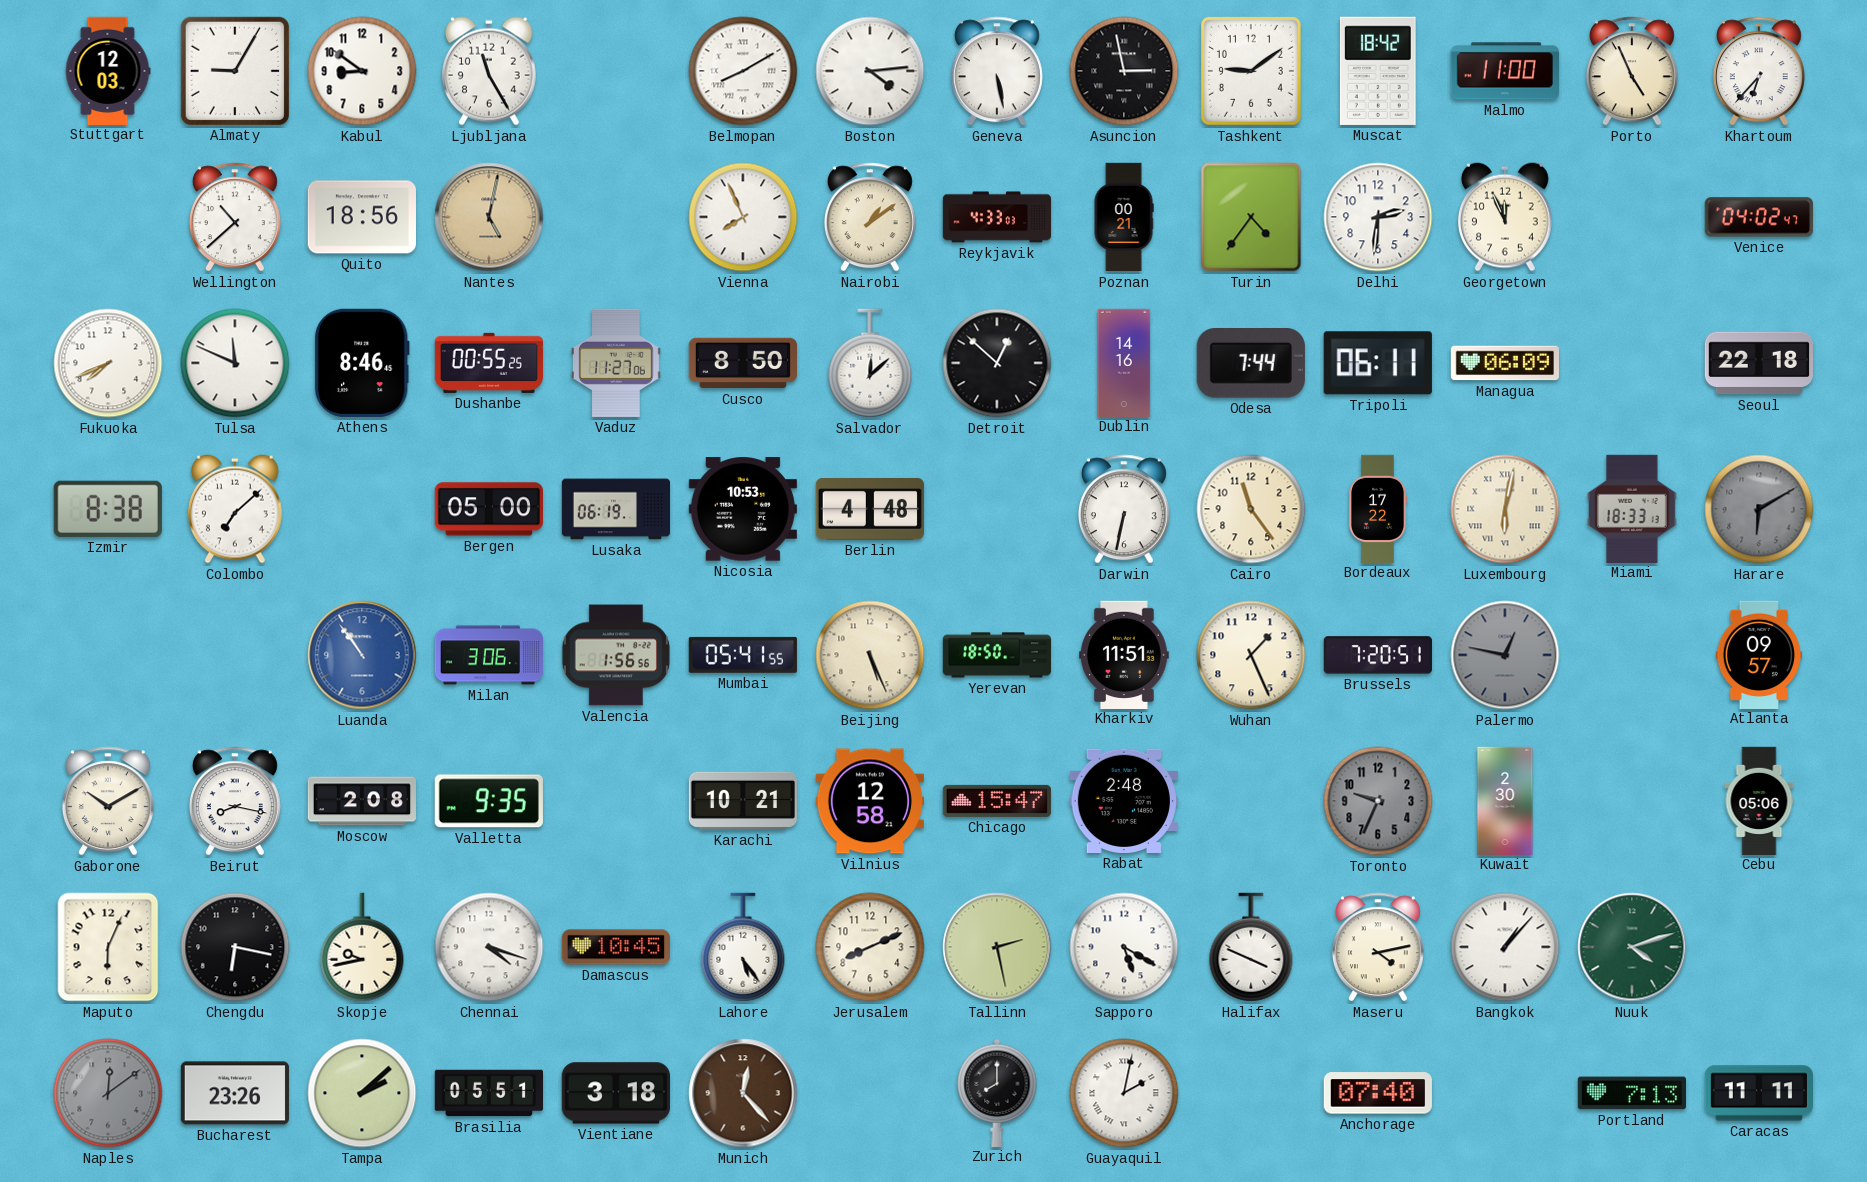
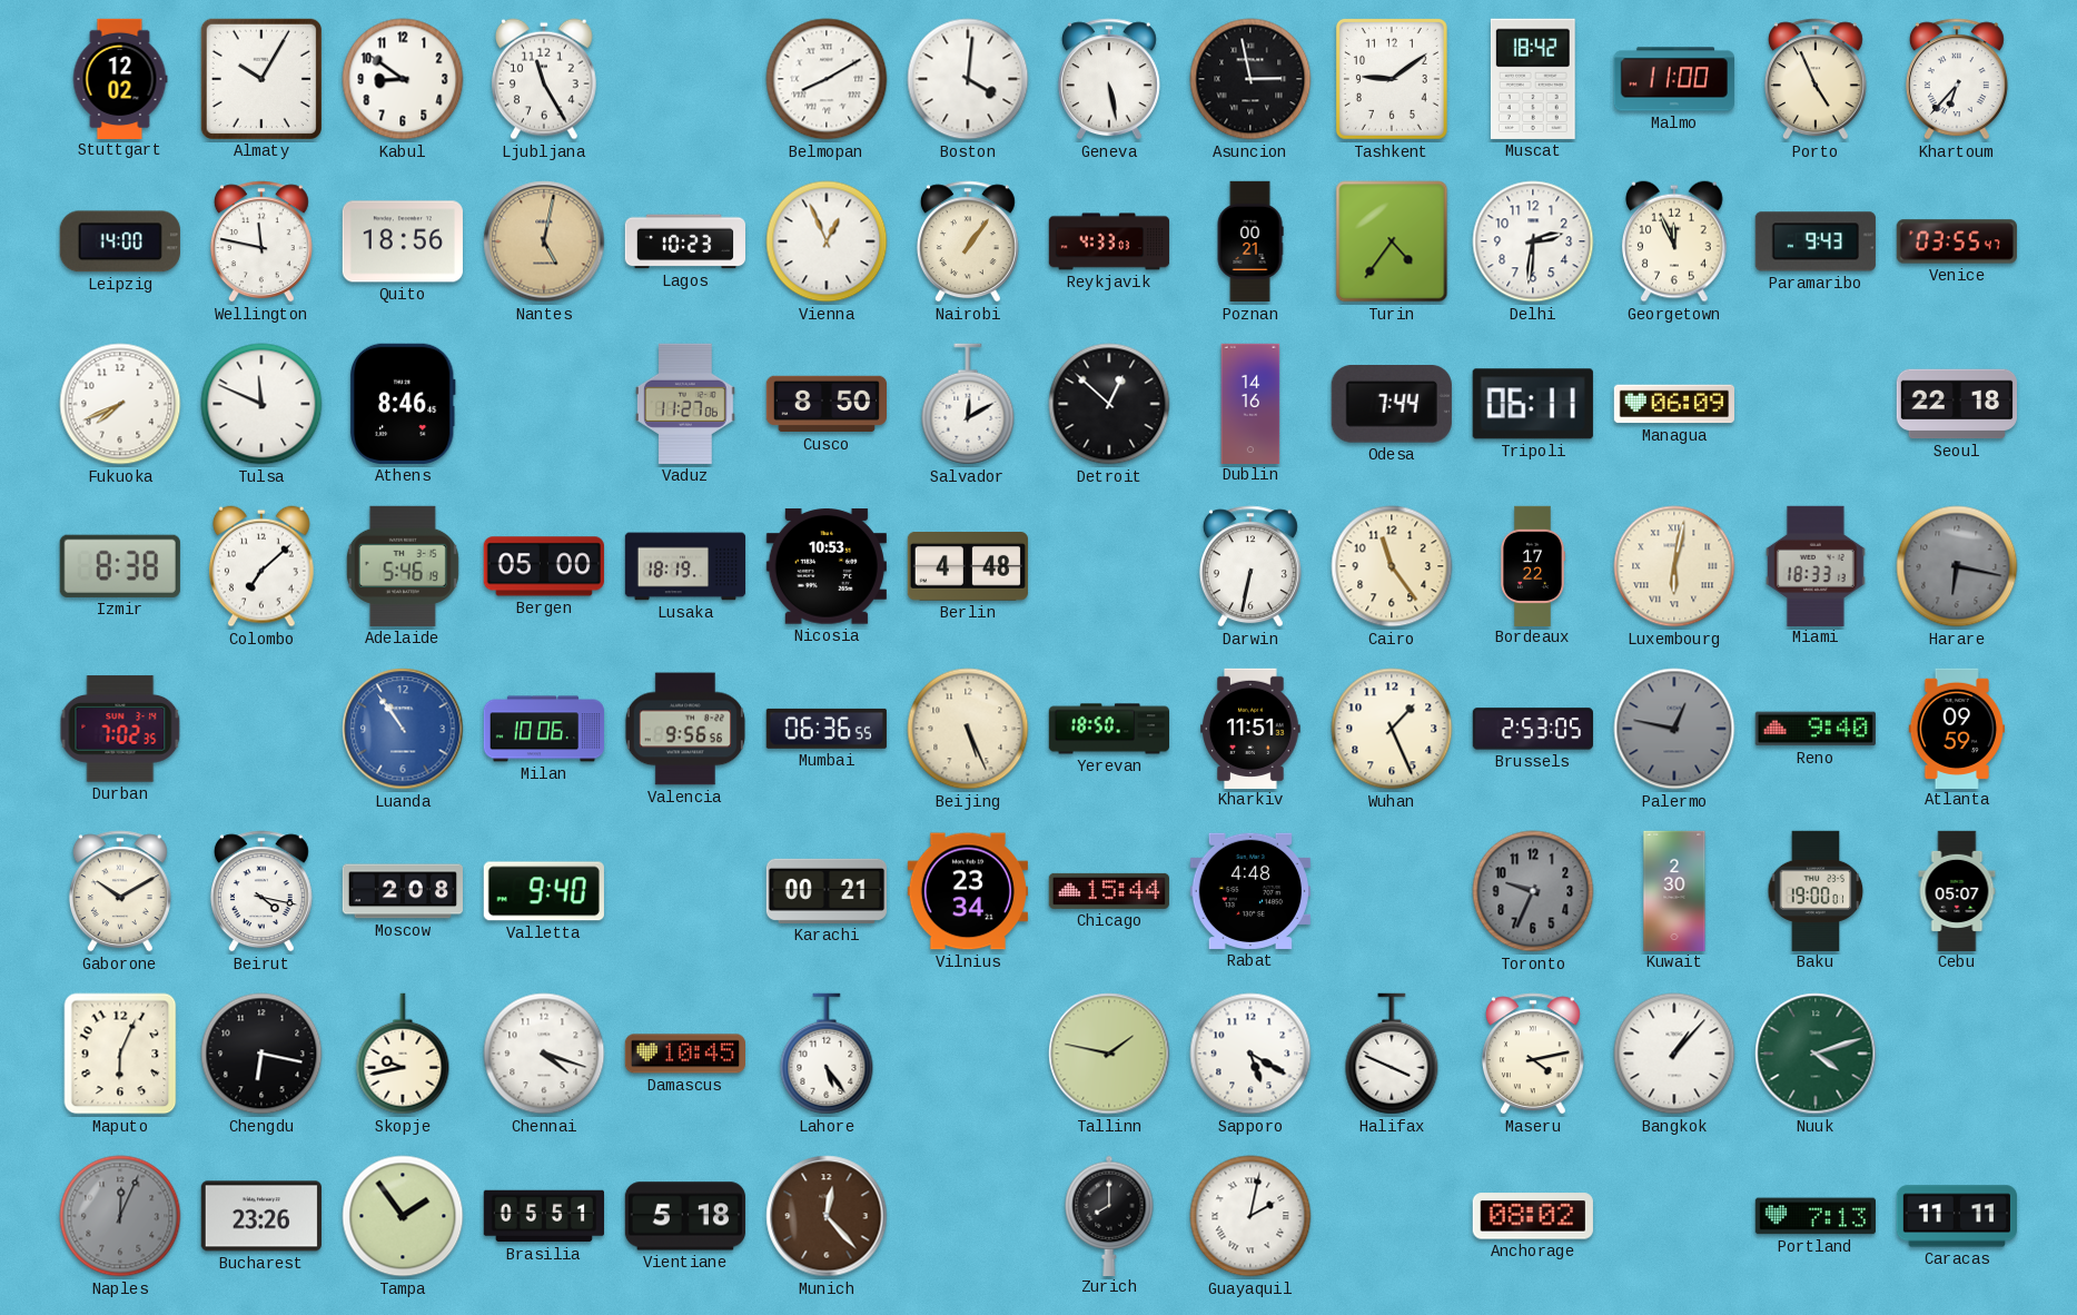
Stuttgart: 12:03 -> 12:02
Almaty: 9:05 -> 10:05
Boston: 4:14 -> 4:01
Leipzig: none -> 14:00
Wellington: 10:38 -> 11:47
Lagos: none -> 10:23
Vienna: 7:56 -> 12:56
Nairobi: 1:09 -> 1:06
Paramaribo: none -> 9:43
Venice: 04:02 -> 03:55
Dushanbe: 00:55 -> none
Salvador: 12:08 -> 12:10
Adelaide: none -> 5:46
Lusaka: 06:19 -> 18:19
Harare: 6:10 -> 6:17
Durban: none -> 7:02
Milan: 3:06 -> 10:06
Valencia: 1:56 -> 9:56
Mumbai: 05:41 -> 06:36
Brussels: 7:20 -> 2:53
Reno: none -> 9:40
Atlanta: 09:57 -> 09:59
Beirut: 8:17 -> 4:17
Valletta: 9:35 -> 9:40
Karachi: 10:21 -> 00:21
Vilnius: 12:58 -> 23:34
Chicago: 15:47 -> 15:44
Rabat: 2:48 -> 4:48
Baku: none -> 19:00
Cebu: 05:06 -> 05:07
Jerusalem: 8:11 -> none
Tallinn: 2:28 -> 1:47
Naples: 12:09 -> 12:04
Tampa: 2:08 -> 1:54
Vientiane: 3:18 -> 5:18
Anchorage: 07:40 -> 08:02
